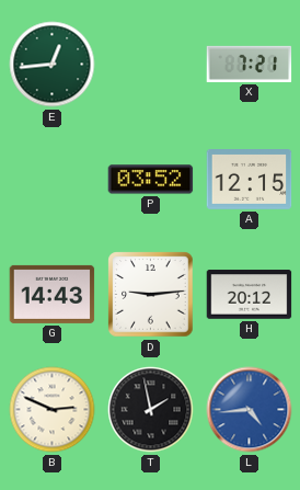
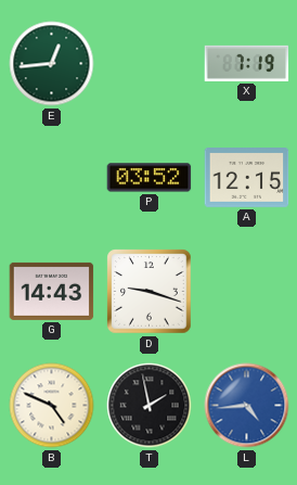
X: 7:21 -> 7:19
D: 9:14 -> 9:18
H: 20:12 -> none
B: 2:49 -> 4:49
